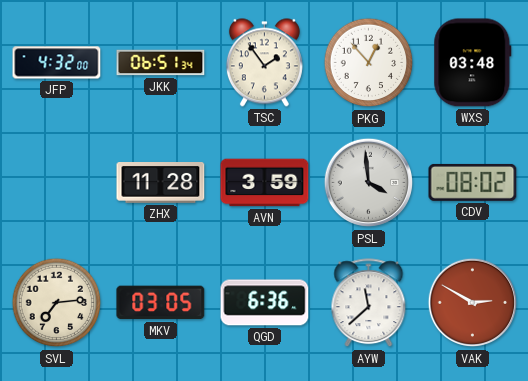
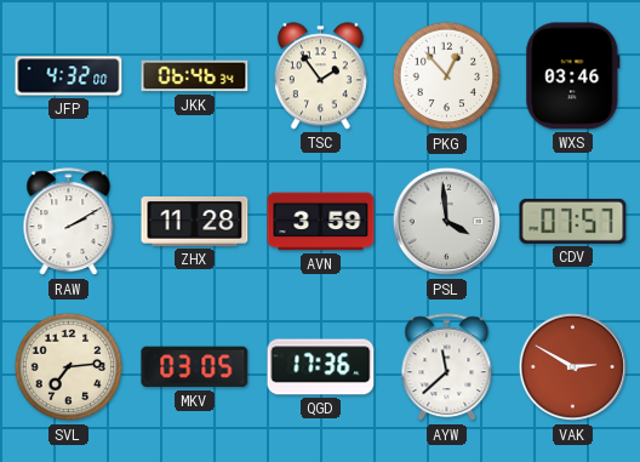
JKK: 06:51 -> 06:46
WXS: 03:48 -> 03:46
RAW: none -> 2:10
CDV: 08:02 -> 07:57
QGD: 6:36 -> 17:36
